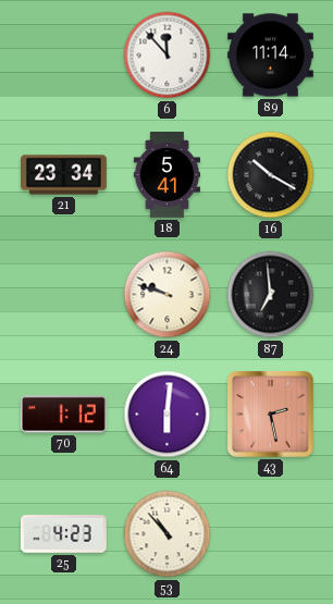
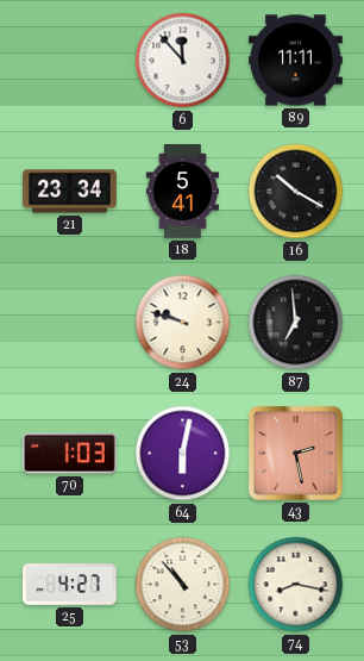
89: 11:14 -> 11:11
70: 1:12 -> 1:03
64: 6:01 -> 6:02
25: 4:23 -> 4:27
74: none -> 8:17
